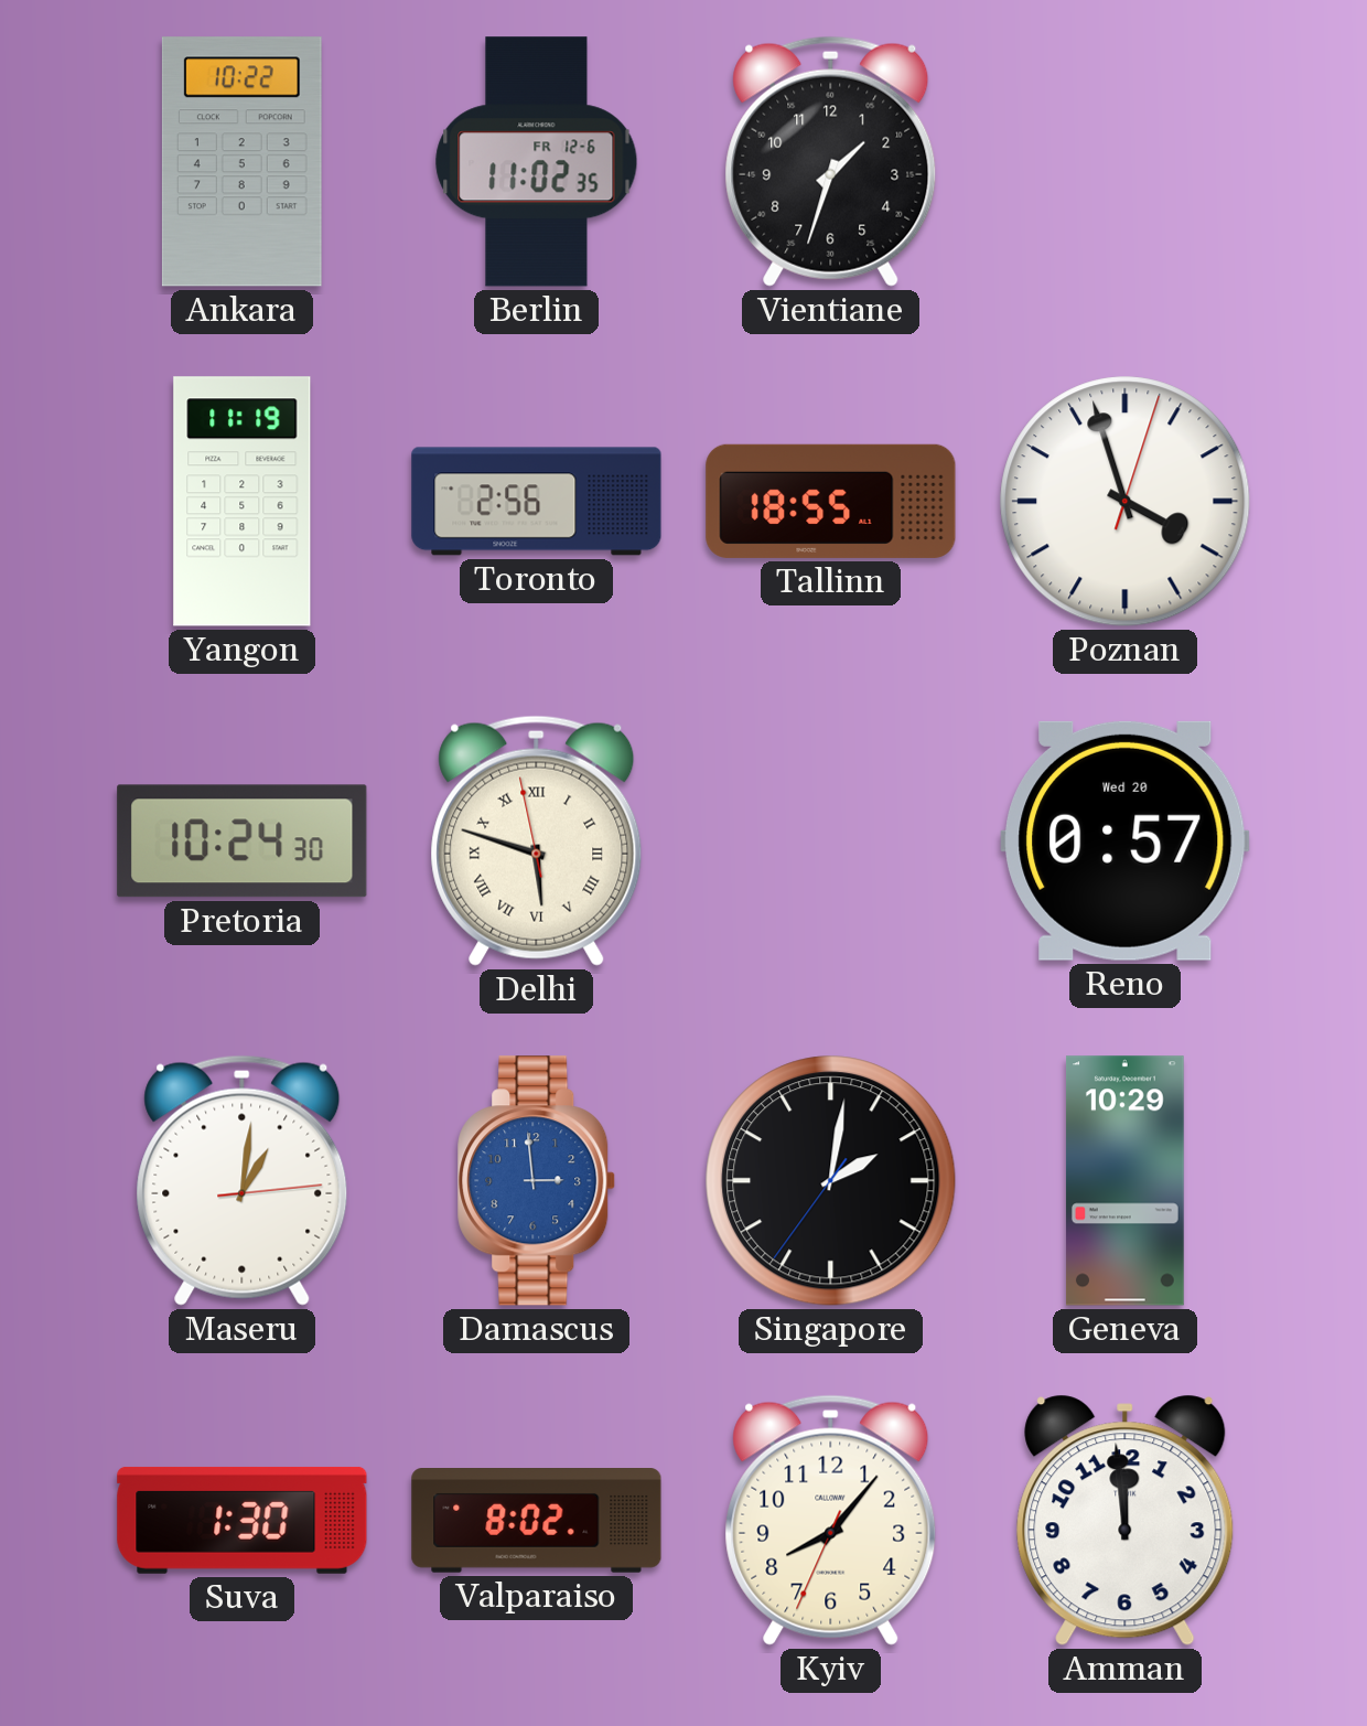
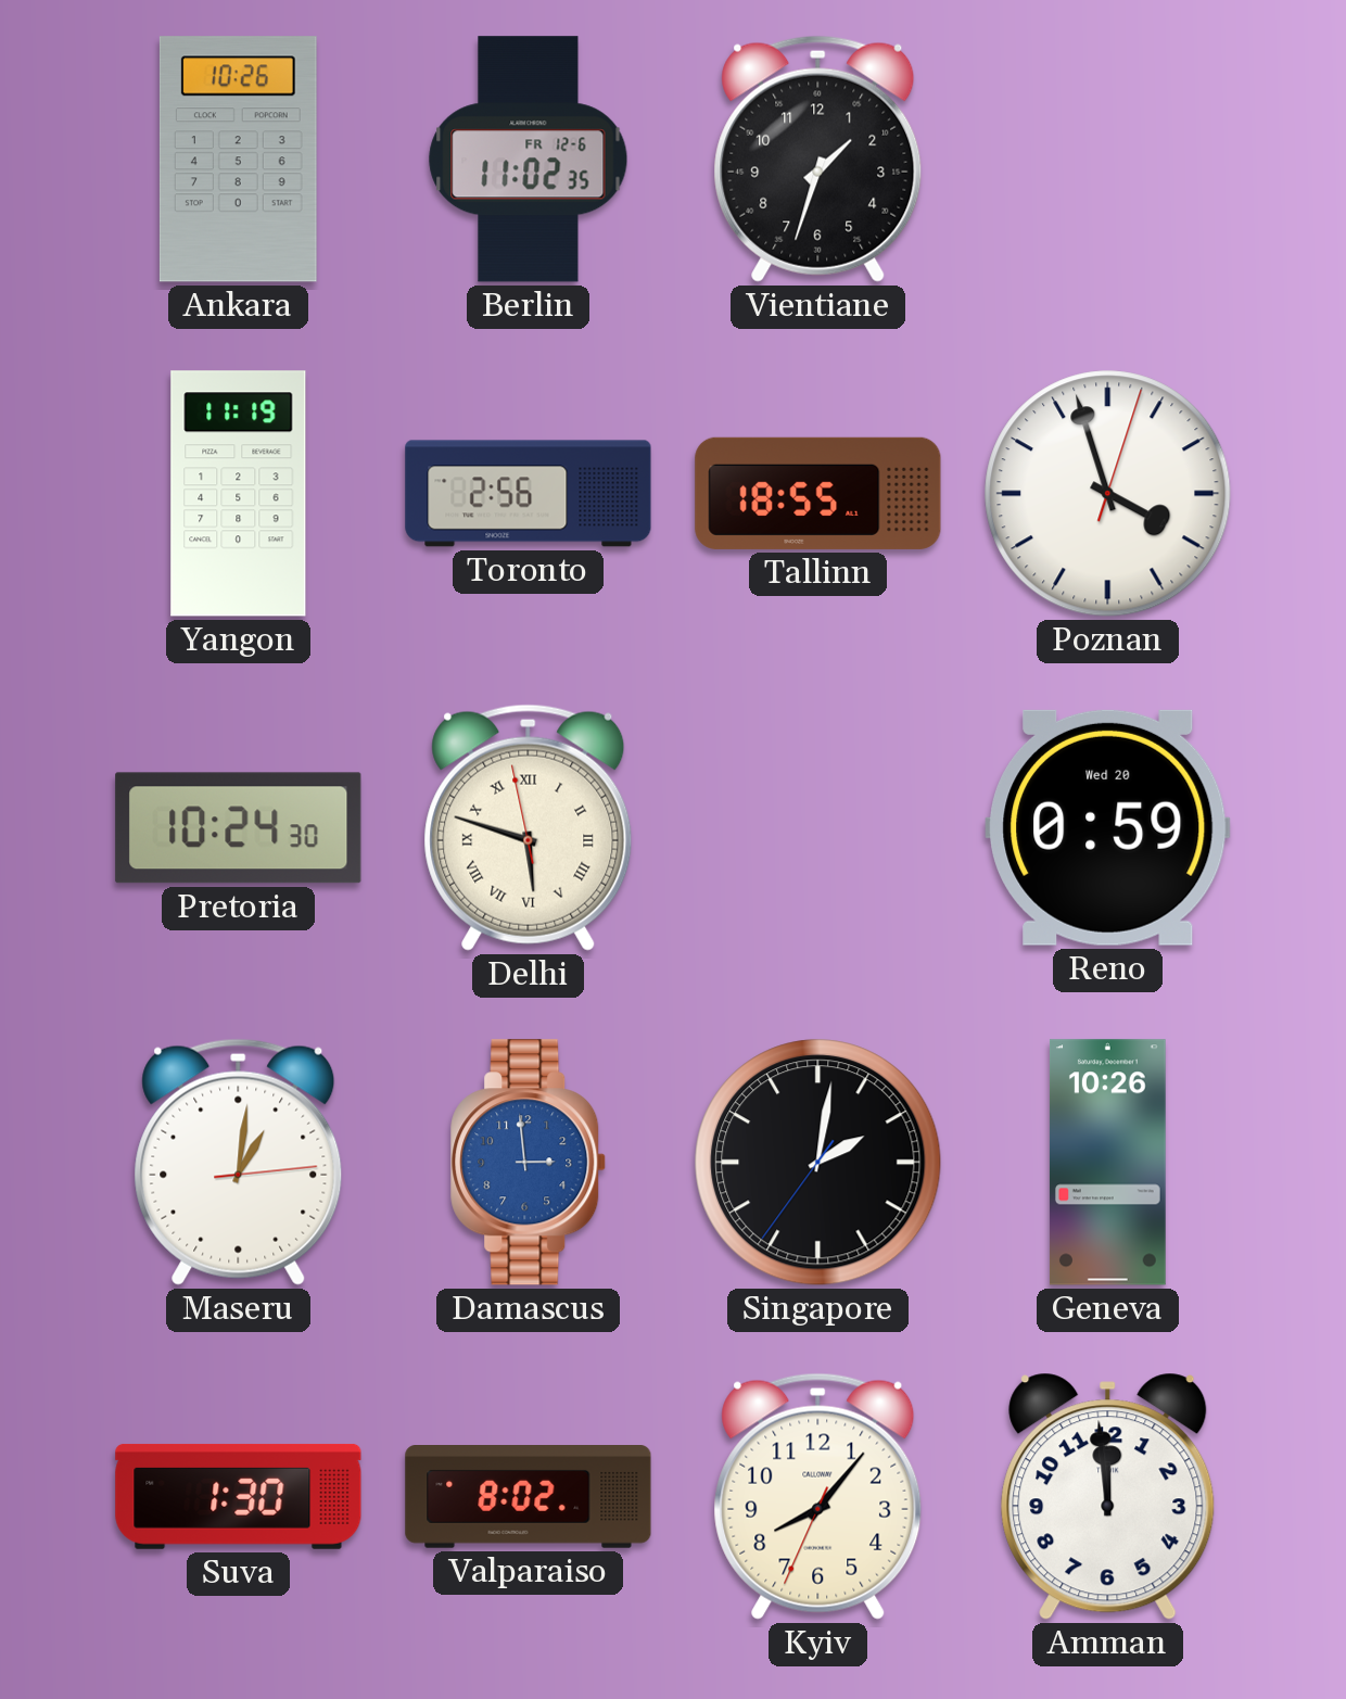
Ankara: 10:22 -> 10:26
Reno: 0:57 -> 0:59
Geneva: 10:29 -> 10:26
